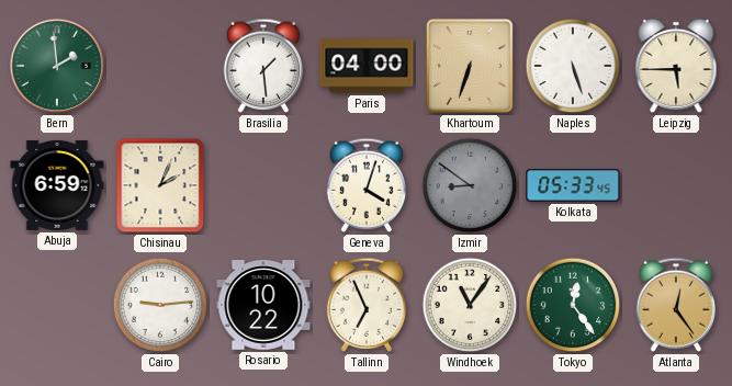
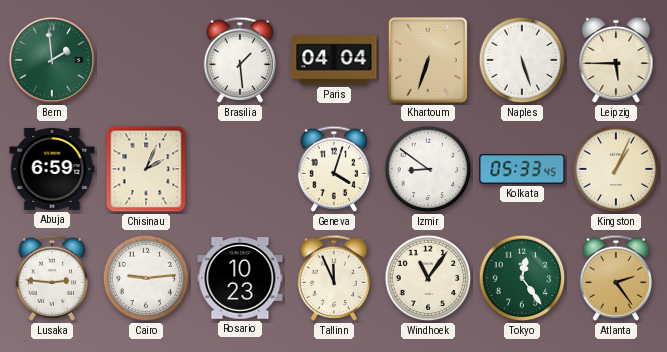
Paris: 04:00 -> 04:04
Izmir dial: grey -> white
Kingston: none -> 1:04
Lusaka: none -> 2:46
Rosario: 10:22 -> 10:23
Tallinn: 6:56 -> 11:56
Atlanta: 12:24 -> 2:24
